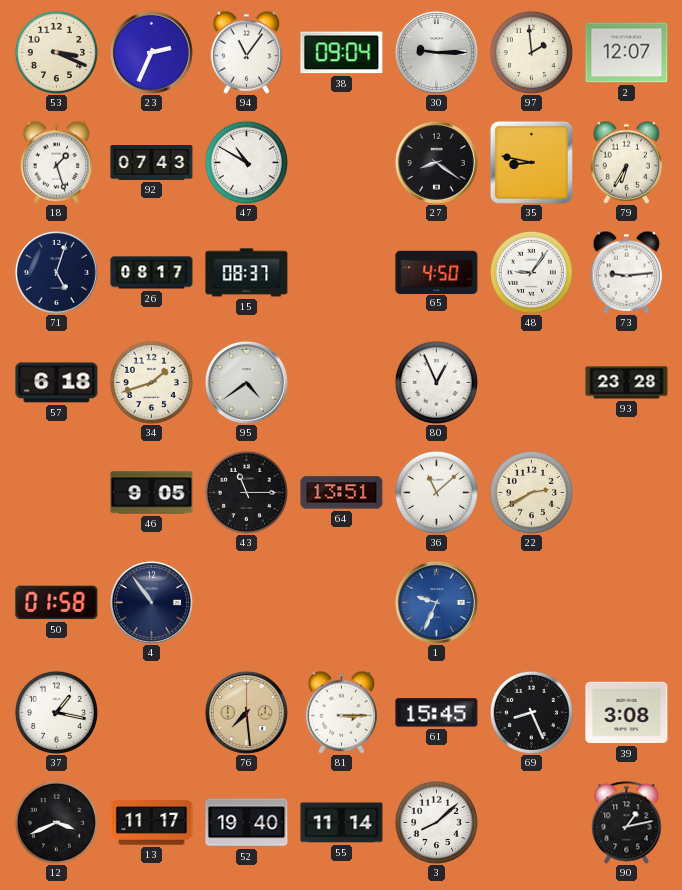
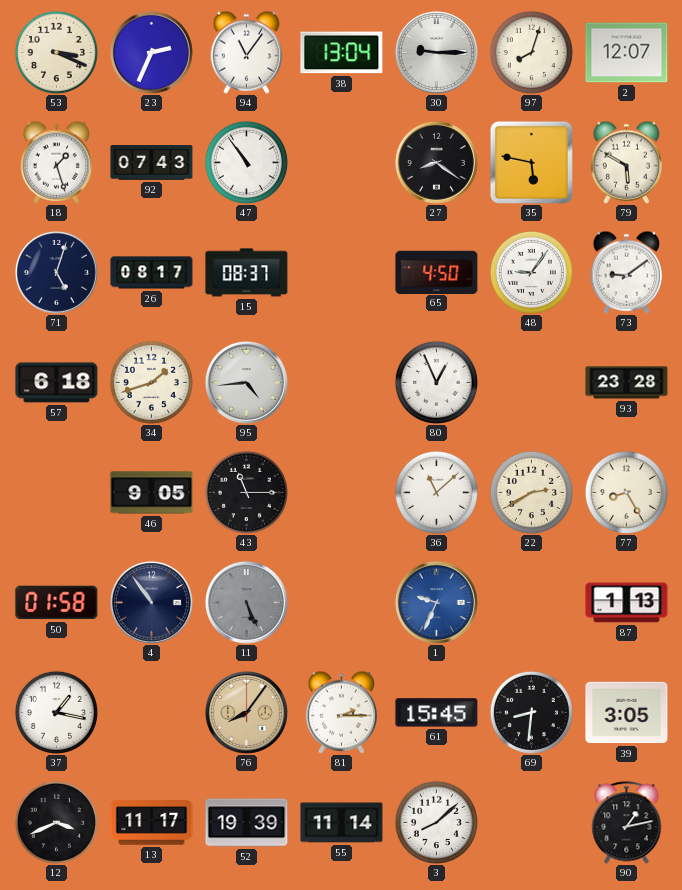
38: 09:04 -> 13:04
97: 1:59 -> 8:03
47: 10:50 -> 10:54
35: 8:47 -> 5:47
79: 6:35 -> 5:50
73: 9:14 -> 9:09
95: 4:39 -> 4:44
64: 13:51 -> none
77: none -> 8:25
11: none -> 5:26
87: none -> 1:13
76: 7:29 -> 8:06
81: 3:15 -> 2:15
69: 8:26 -> 8:31
39: 3:08 -> 3:05
52: 19:40 -> 19:39
